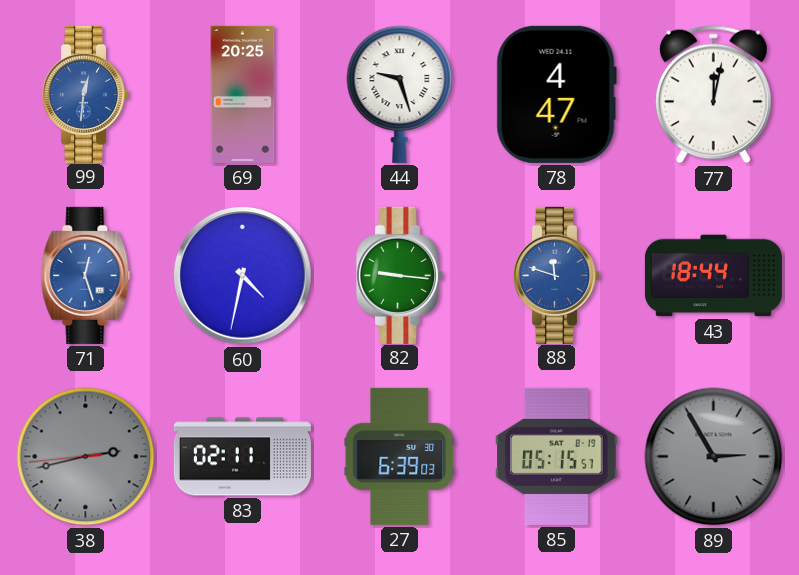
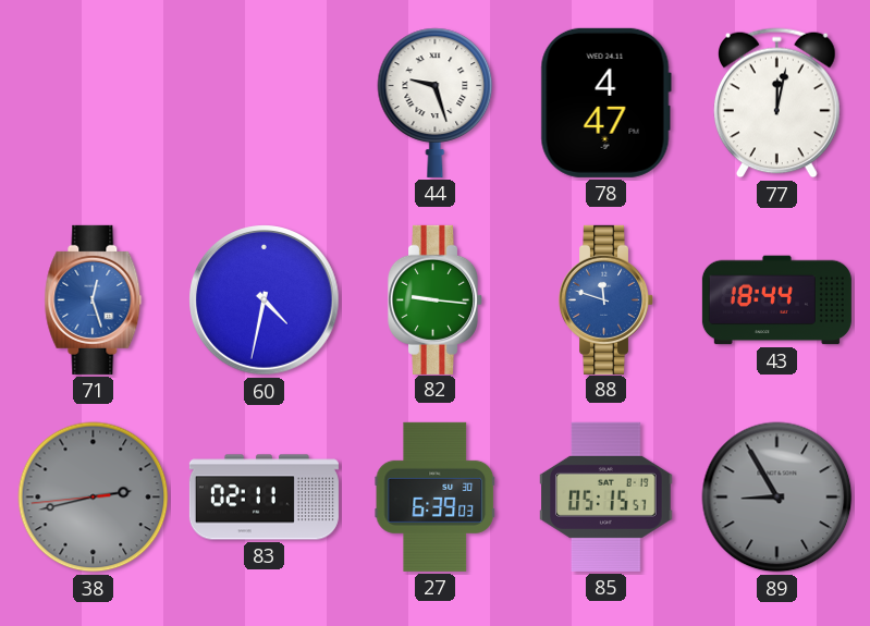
99: 12:31 -> none
69: 20:25 -> none
89: 2:55 -> 8:55
